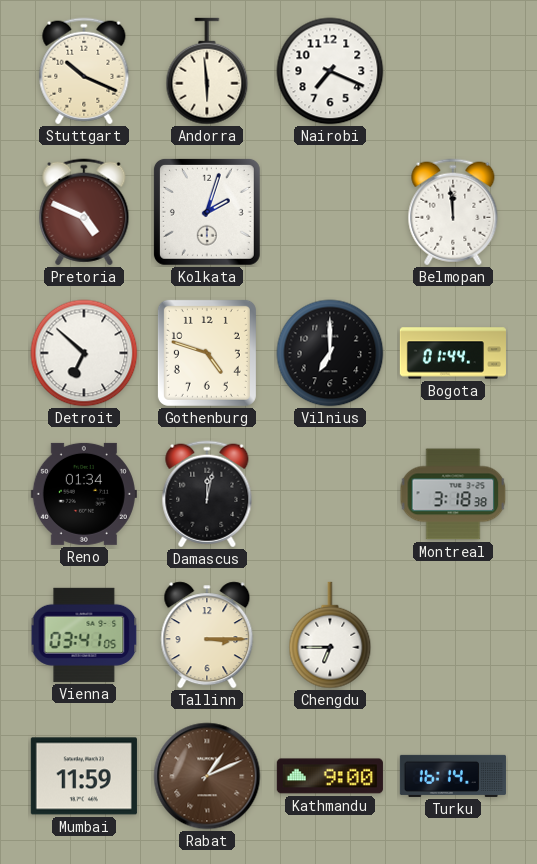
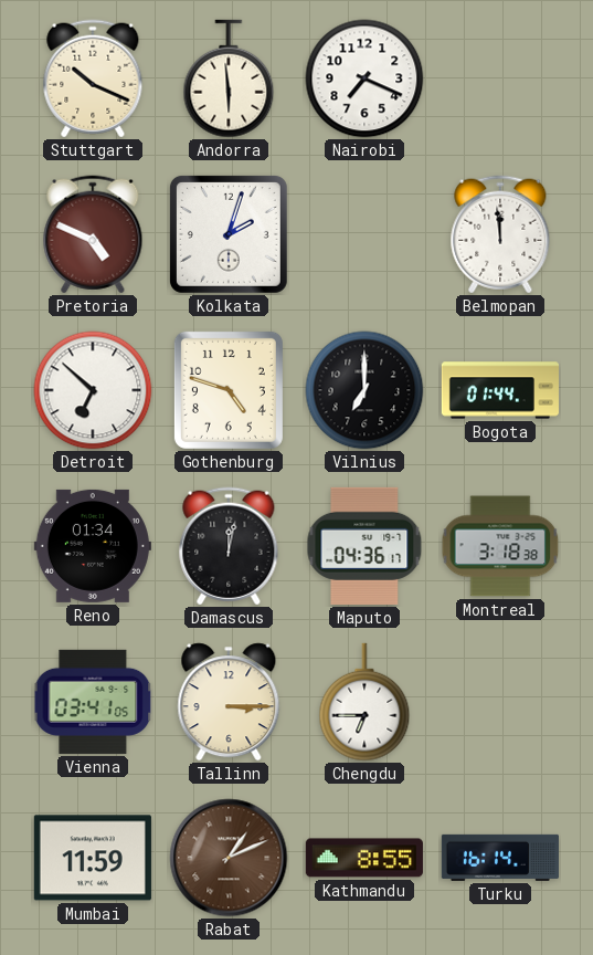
Maputo: none -> 04:36
Kathmandu: 9:00 -> 8:55
